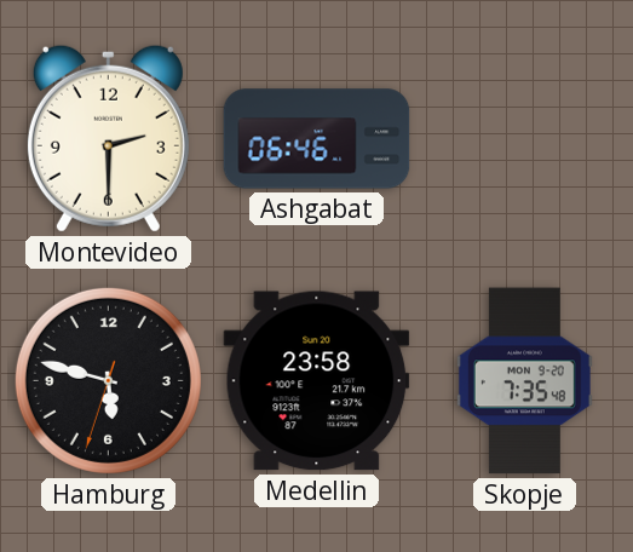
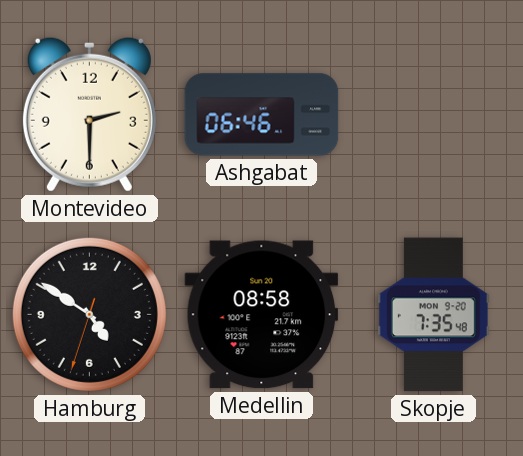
Hamburg: 5:47 -> 4:50
Medellin: 23:58 -> 08:58
